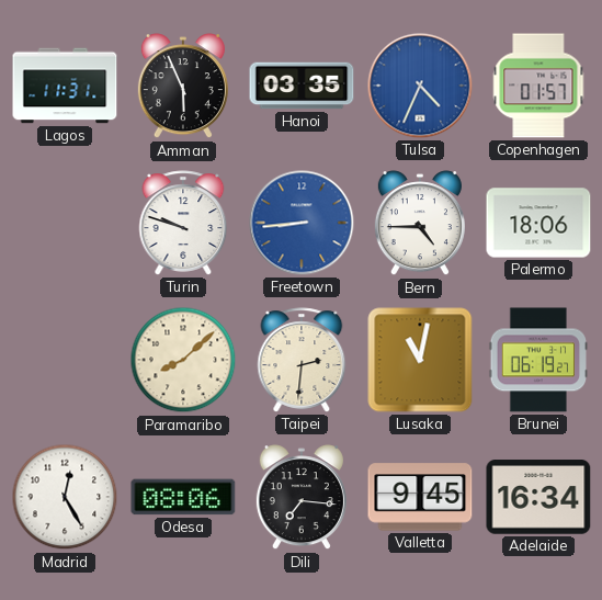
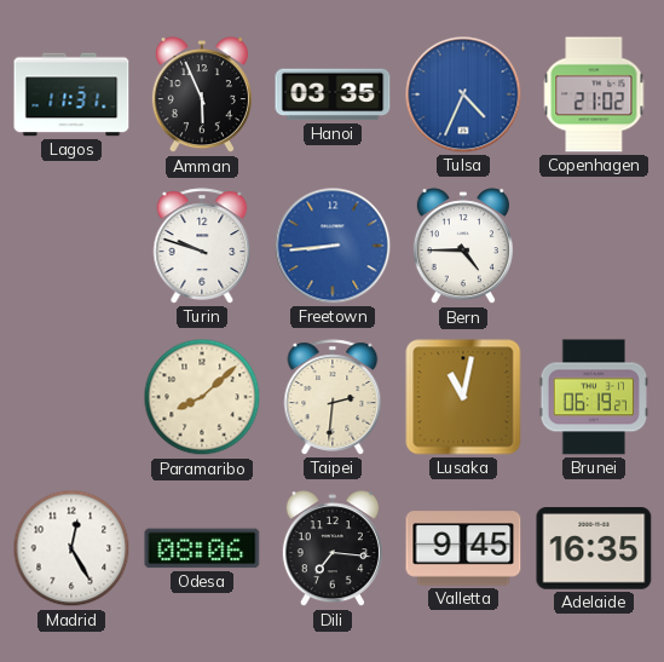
Copenhagen: 01:57 -> 21:02
Palermo: 18:06 -> none
Adelaide: 16:34 -> 16:35
